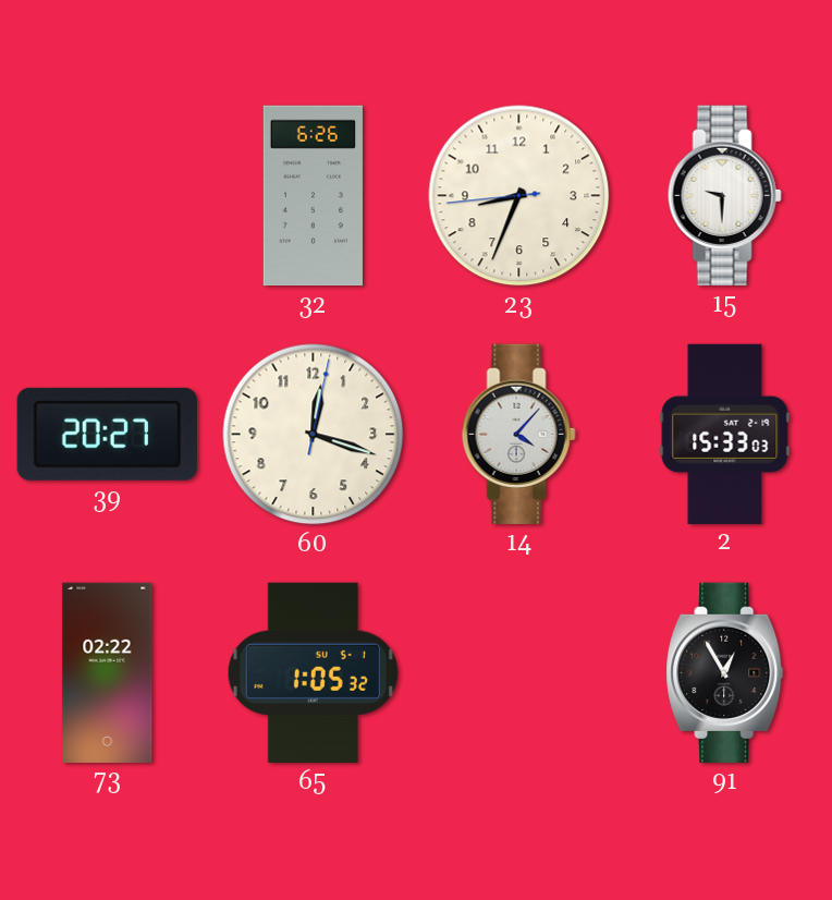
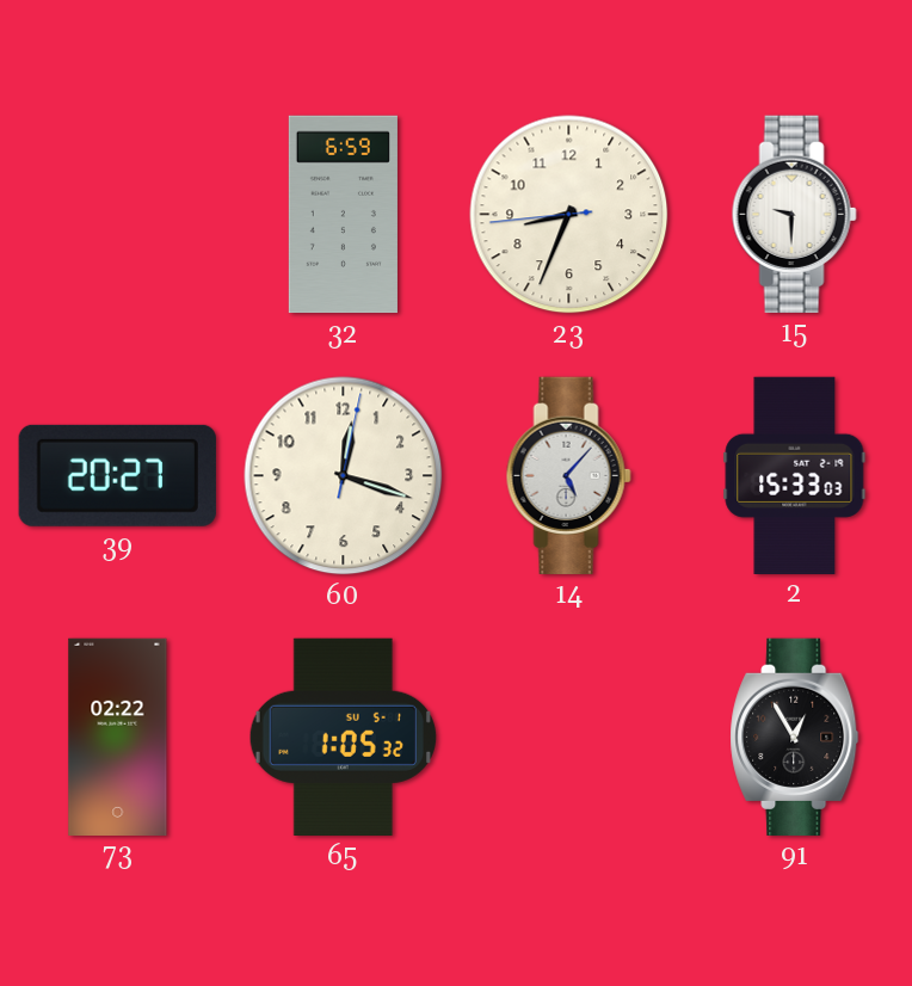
32: 6:26 -> 6:59
14: 4:07 -> 5:07
